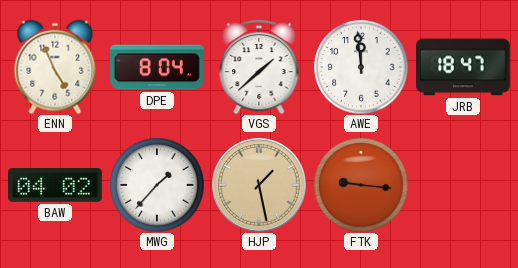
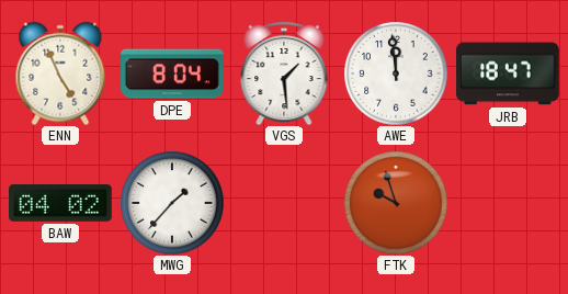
VGS: 1:38 -> 1:29
HJP: 1:28 -> none
FTK: 9:16 -> 9:57
